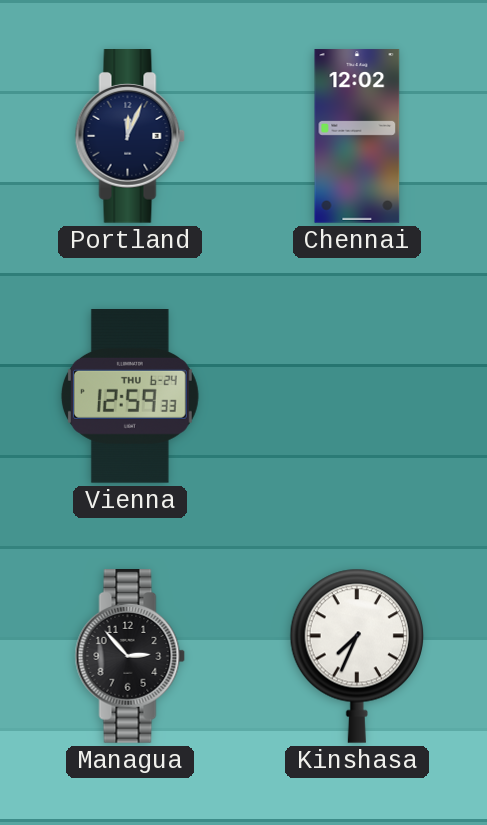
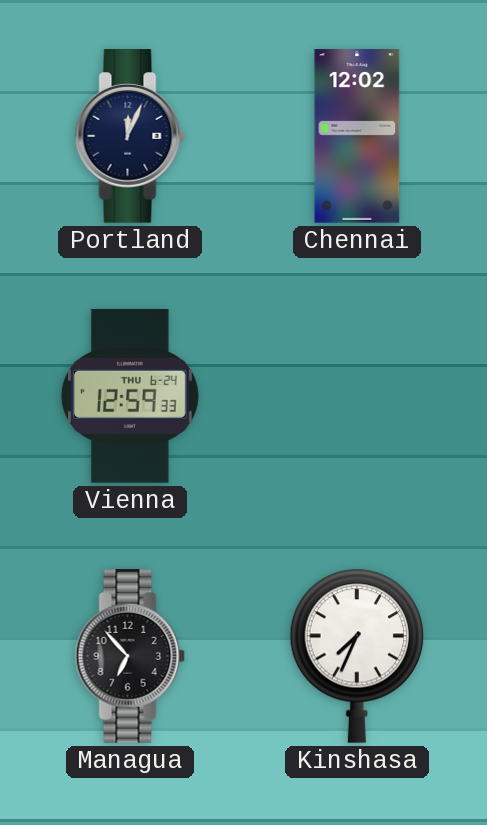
Managua: 2:53 -> 6:53
